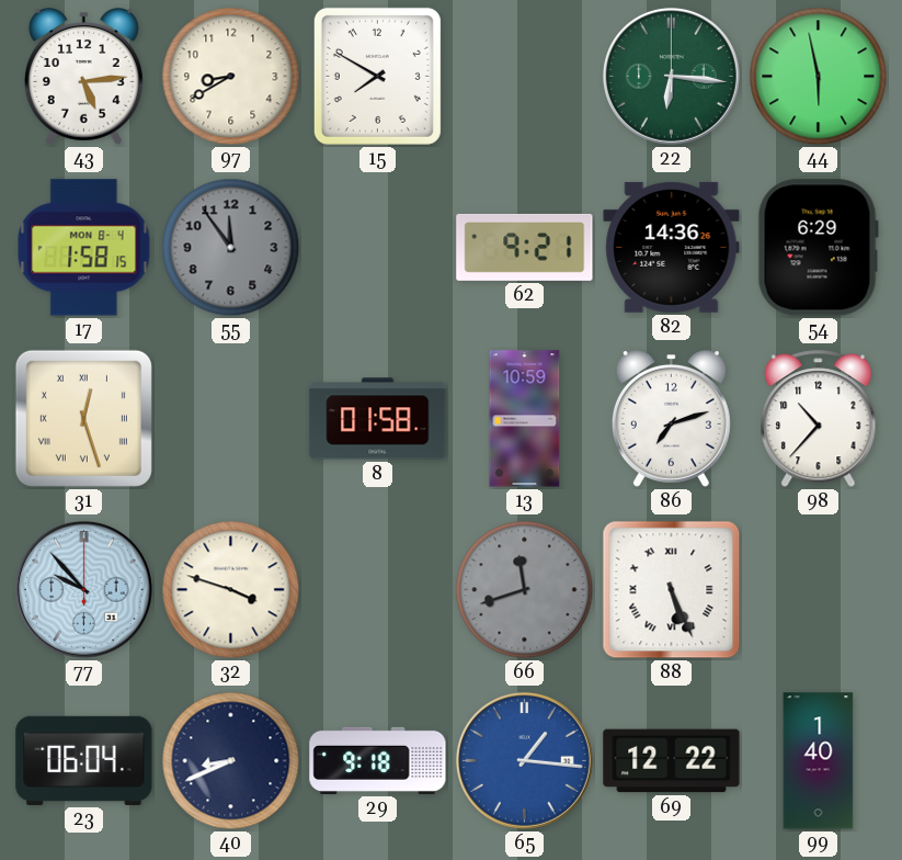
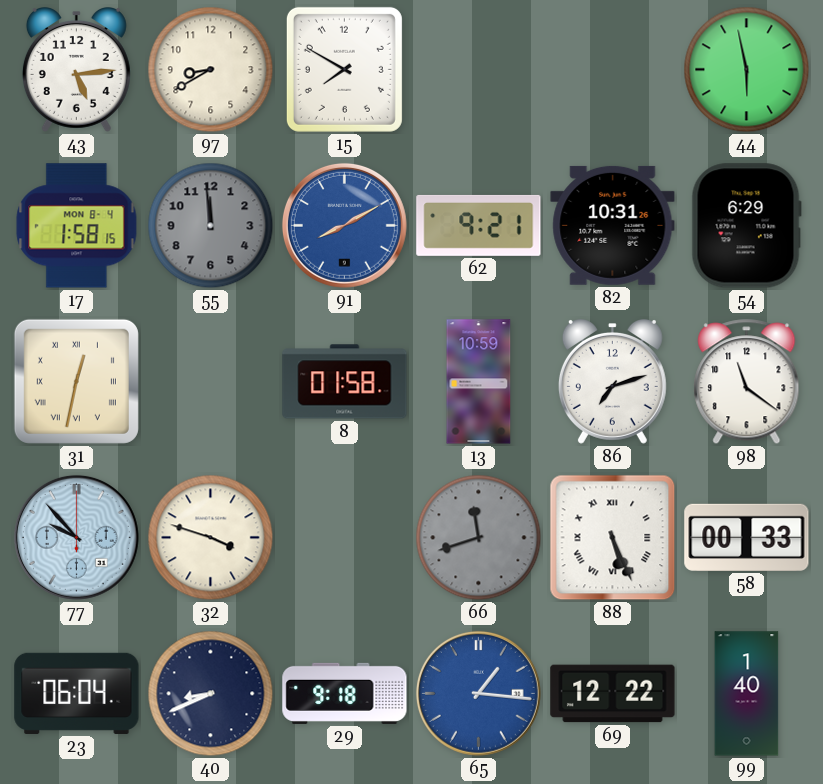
22: 6:16 -> none
55: 11:54 -> 11:59
91: none -> 8:10
82: 14:36 -> 10:31
31: 12:27 -> 12:32
98: 10:37 -> 11:21
58: none -> 00:33
